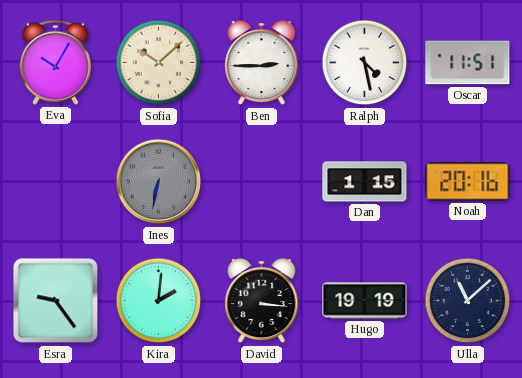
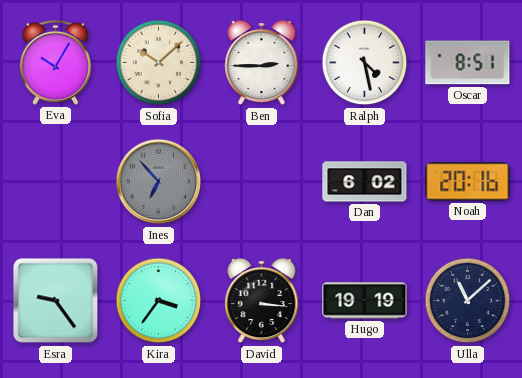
Oscar: 11:51 -> 8:51
Ines: 6:32 -> 6:53
Dan: 1:15 -> 6:02
Kira: 2:01 -> 3:36
